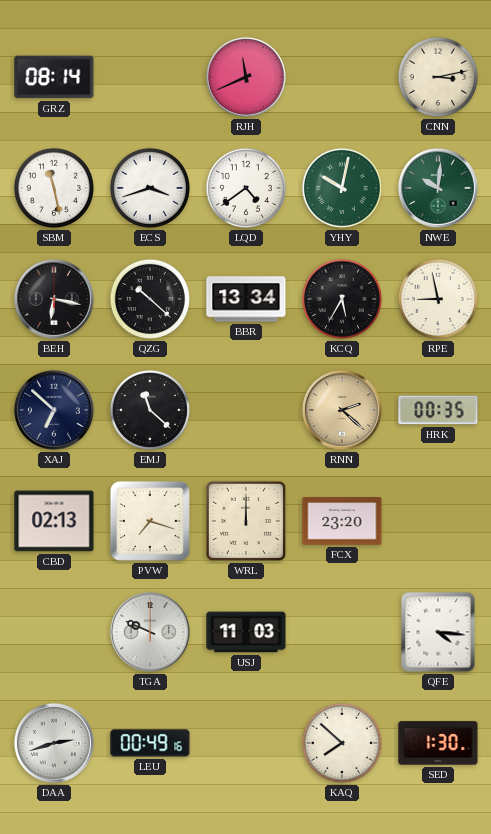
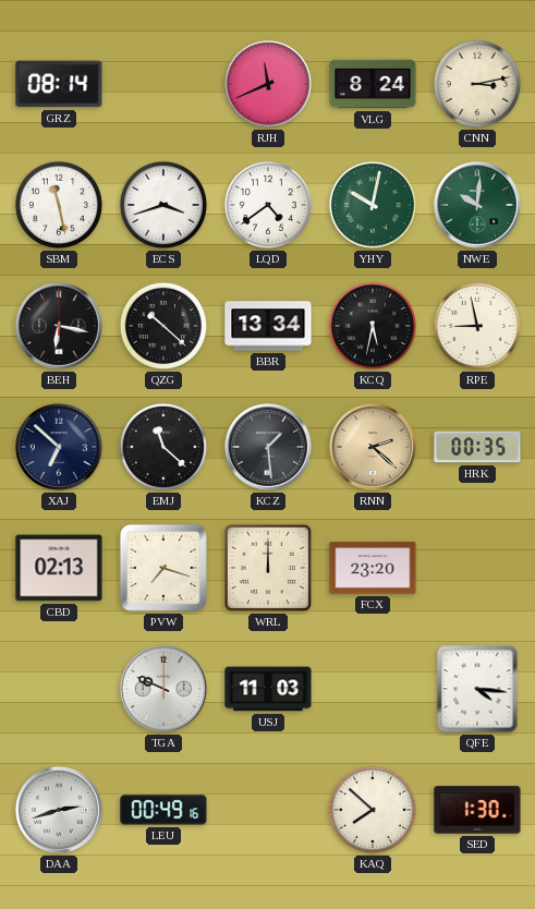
VLG: none -> 8:24
KCQ: 5:35 -> 5:32
KCZ: none -> 1:29
